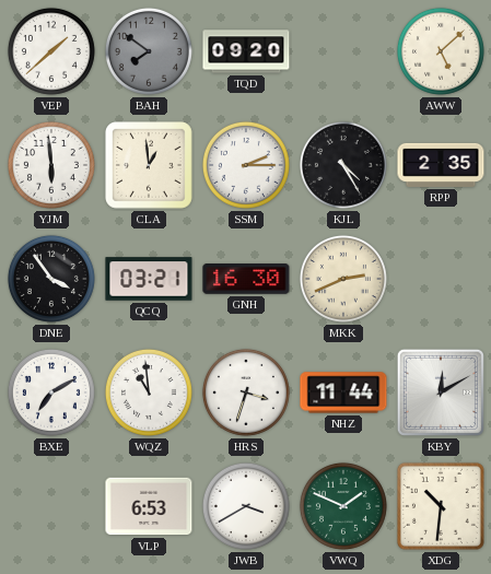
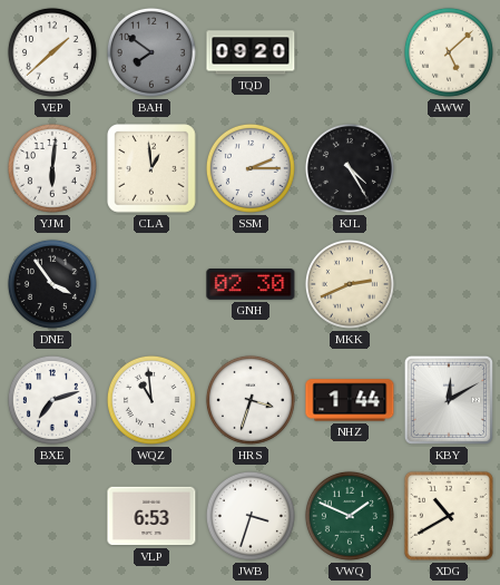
YJM: 5:59 -> 6:01
RPP: 2:35 -> none
QCQ: 03:21 -> none
GNH: 16:30 -> 02:30
BXE: 7:10 -> 7:12
NHZ: 11:44 -> 1:44
JWB: 3:40 -> 3:33
XDG: 10:31 -> 10:40
